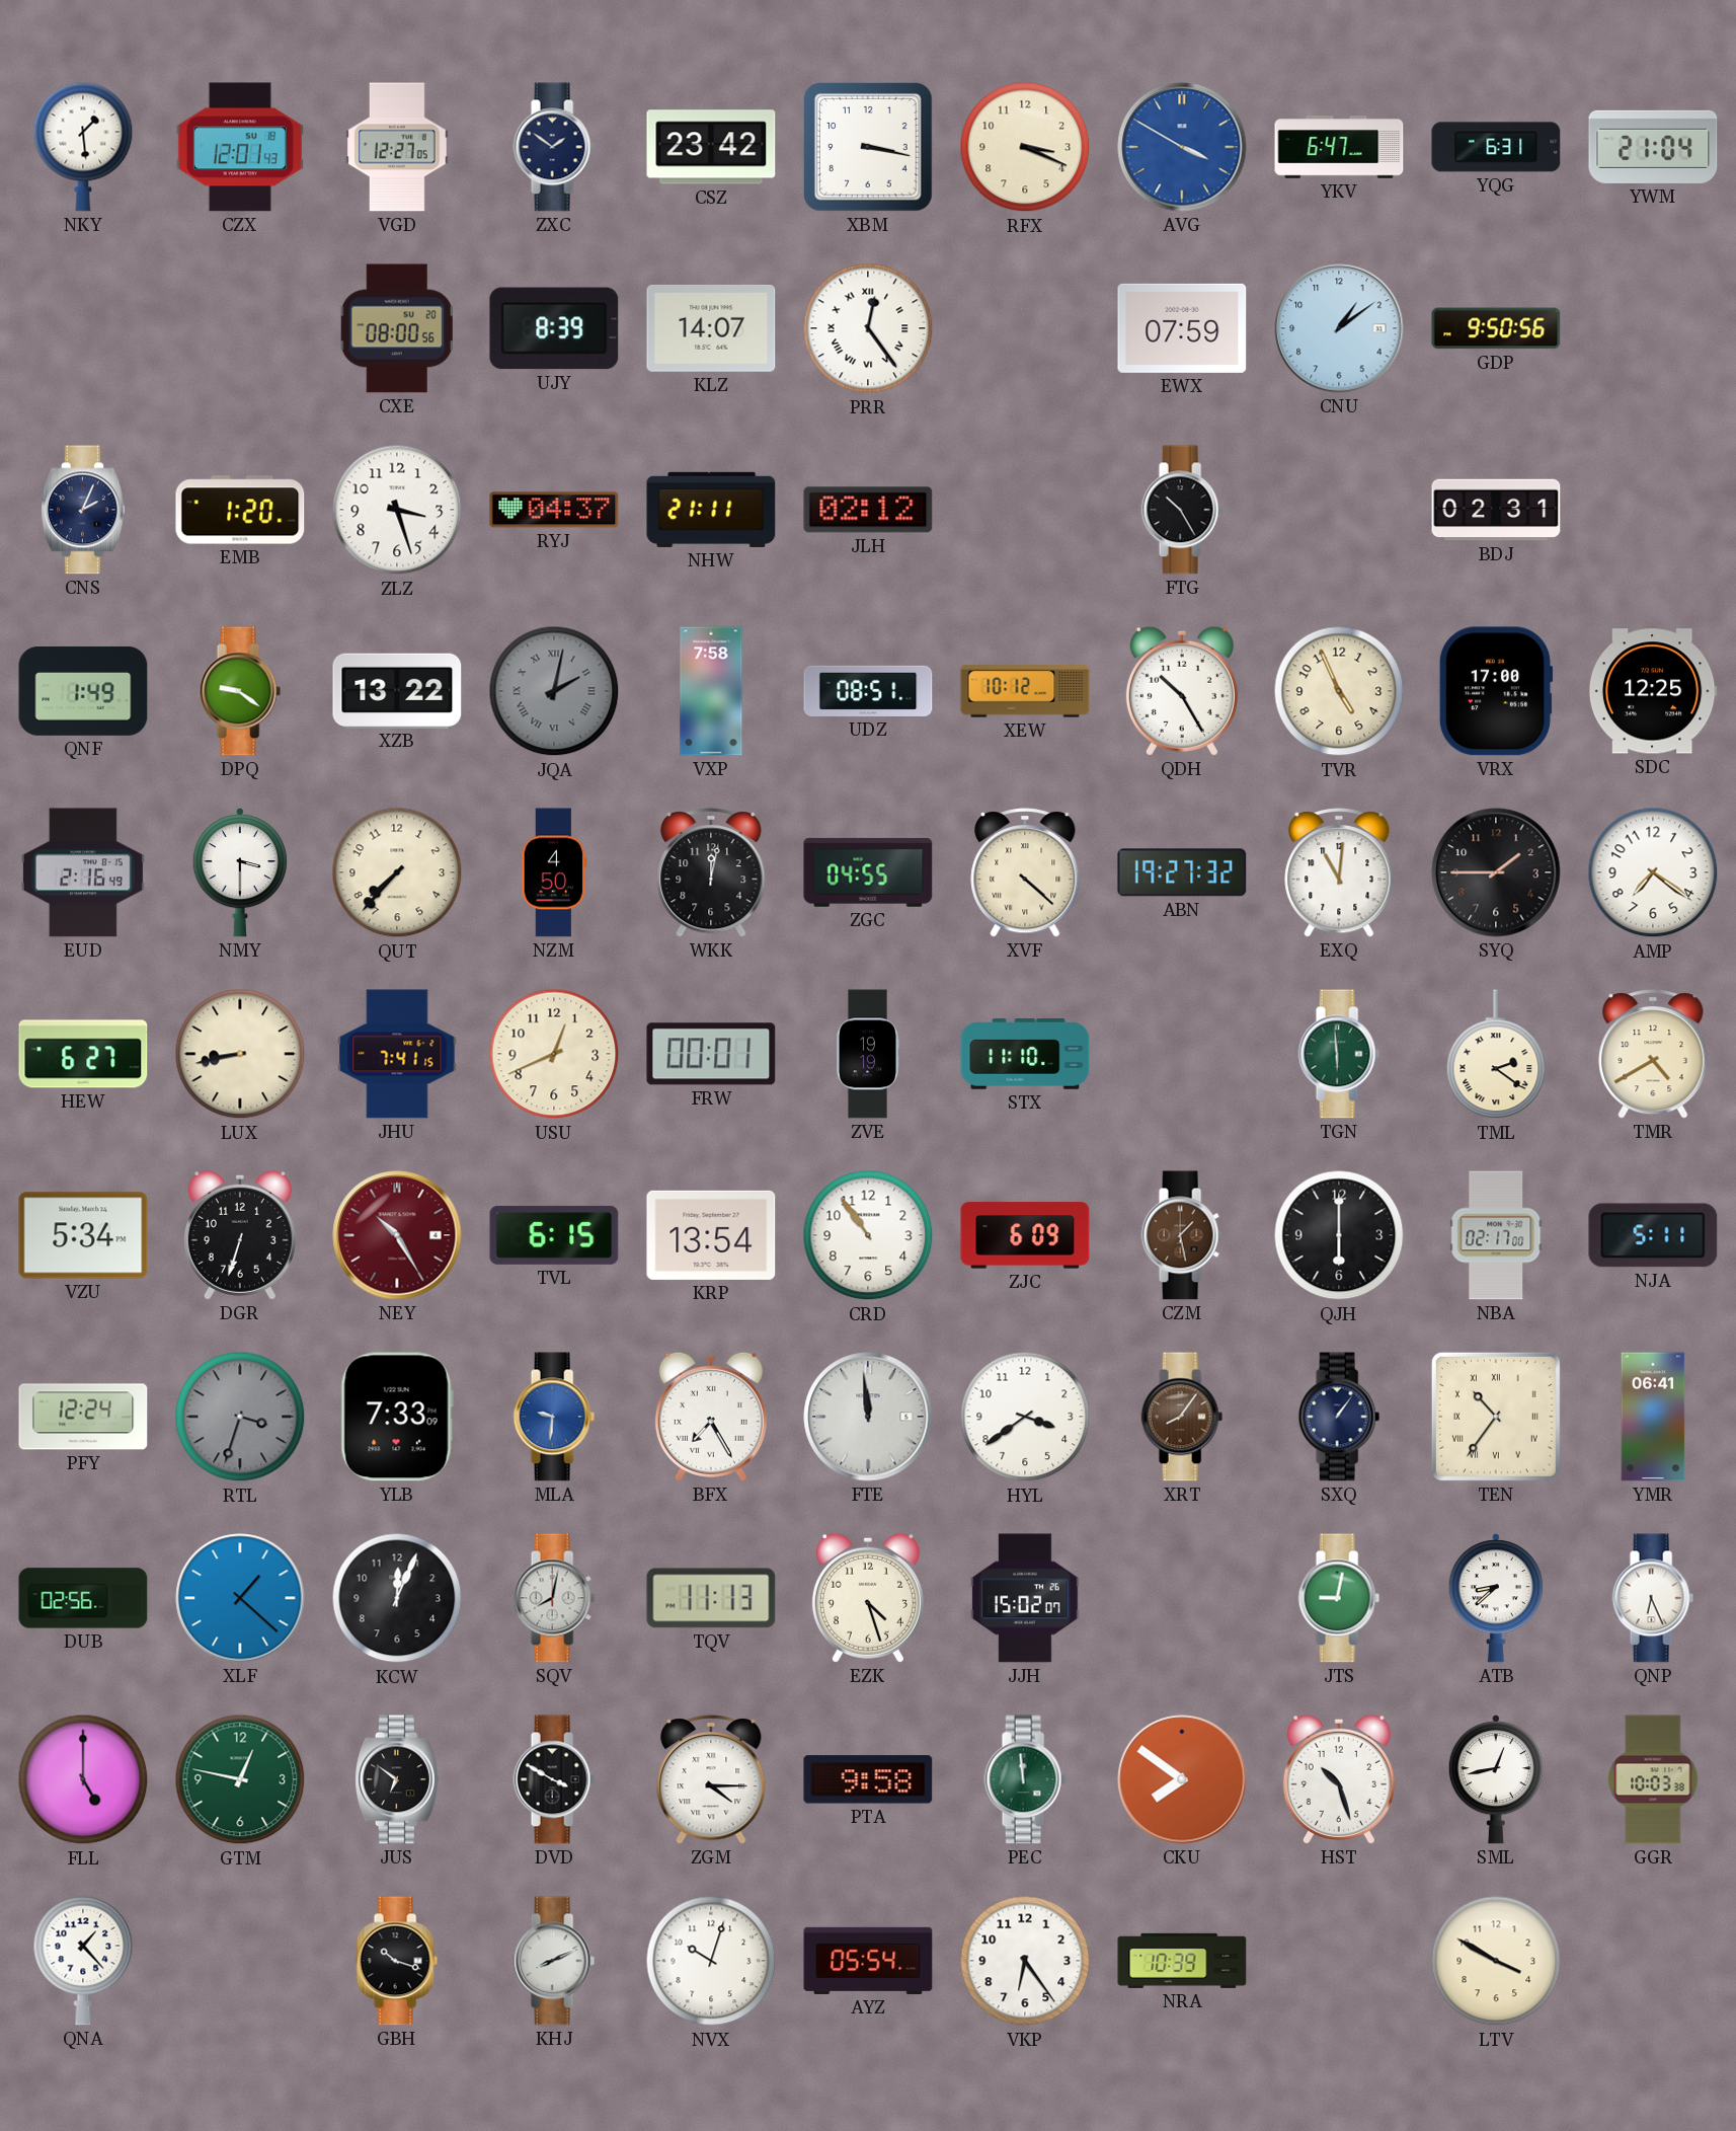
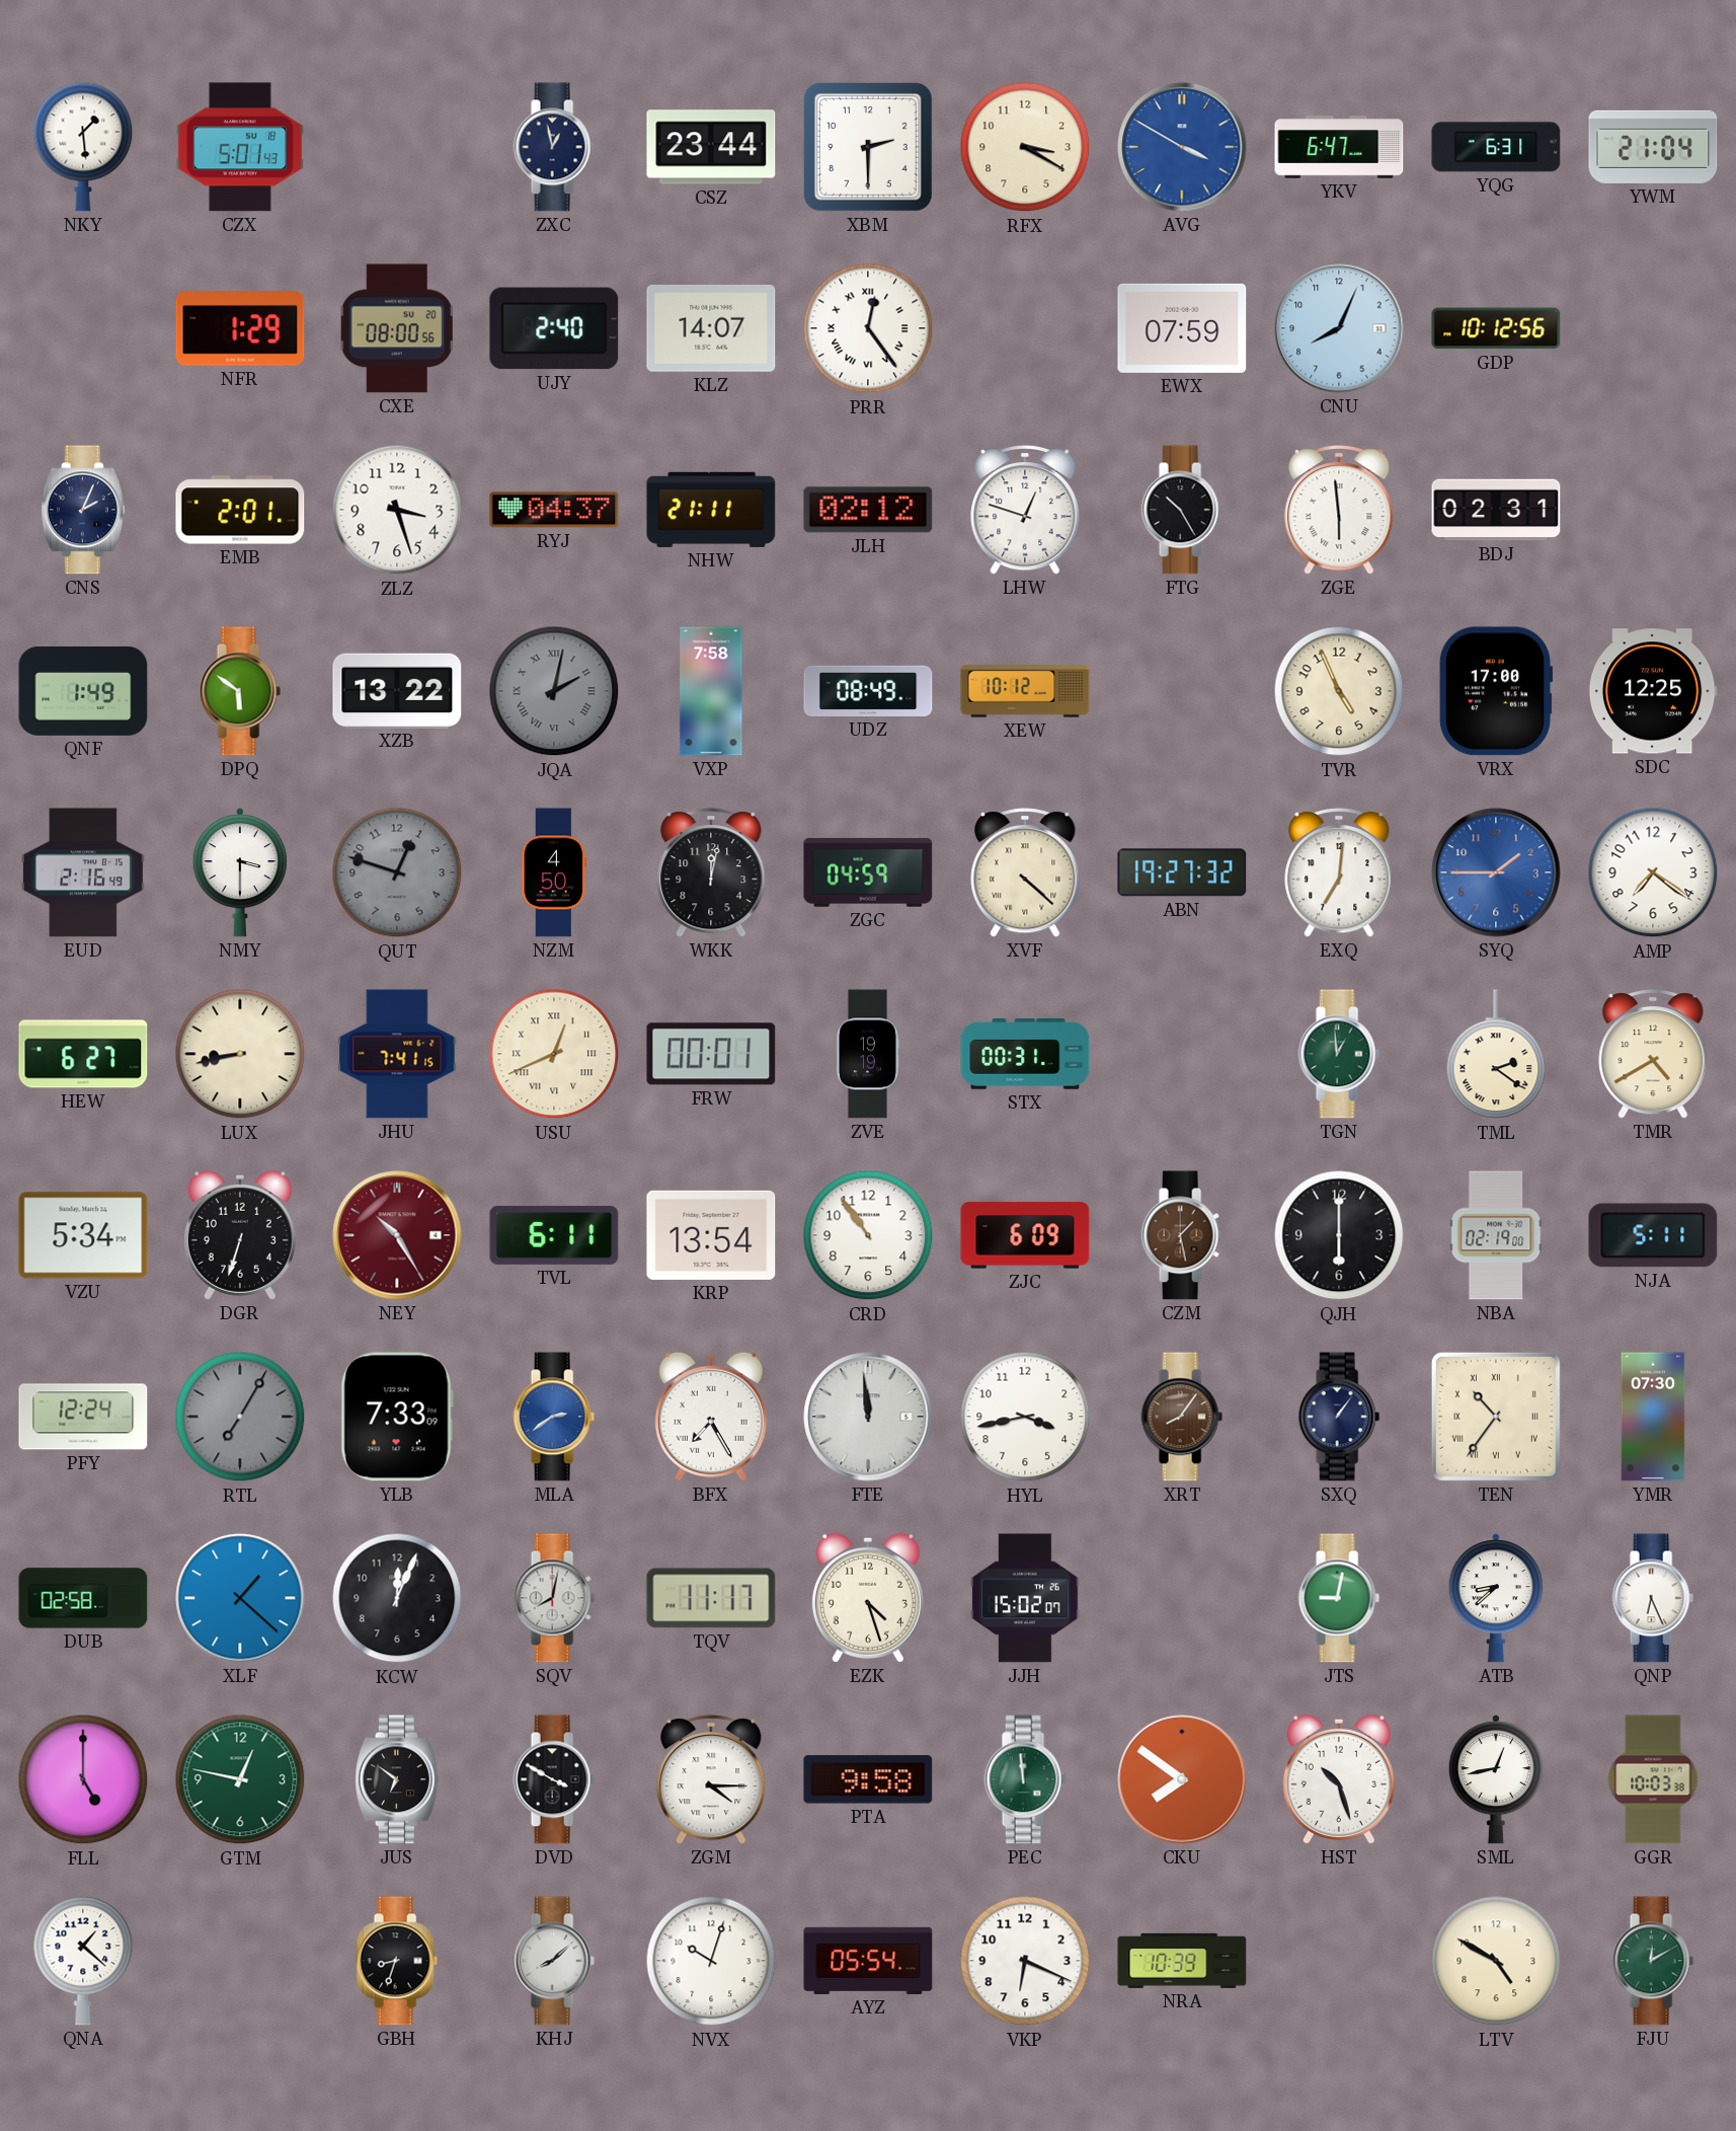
CZX: 12:01 -> 5:01
VGD: 12:27 -> none
ZXC: 1:51 -> 12:58
CSZ: 23:42 -> 23:44
XBM: 3:17 -> 2:30
RFX: 3:19 -> 3:20
NFR: none -> 1:29
UJY: 8:39 -> 2:40
CNU: 1:09 -> 8:04
GDP: 9:50 -> 10:12
EMB: 1:20 -> 2:01
LHW: none -> 12:48
ZGE: none -> 5:59
DPQ: 9:21 -> 5:51
UDZ: 08:51 -> 08:49
QDH: 10:25 -> none
QUT: 7:37 -> 12:48
QUT dial: cream -> grey
ZGC: 04:55 -> 04:59
EXQ: 11:01 -> 7:01
SYQ dial: black -> blue
USU numerals: Arabic -> Roman
STX: 11:10 -> 00:31
TGN: 5:59 -> 12:59
TVL: 6:15 -> 6:11
NBA: 02:17 -> 02:19
RTL: 3:33 -> 7:05
MLA: 9:31 -> 2:39
HYL: 3:39 -> 3:43
YMR: 06:41 -> 07:30
DUB: 02:56 -> 02:58
TQV: 11:13 -> 11:17
QNA: 1:23 -> 1:22
GBH: 10:18 -> 8:33
KHJ: 8:11 -> 8:08
VKP: 6:24 -> 6:19
LTV: 3:50 -> 4:50
FJU: none -> 12:10
